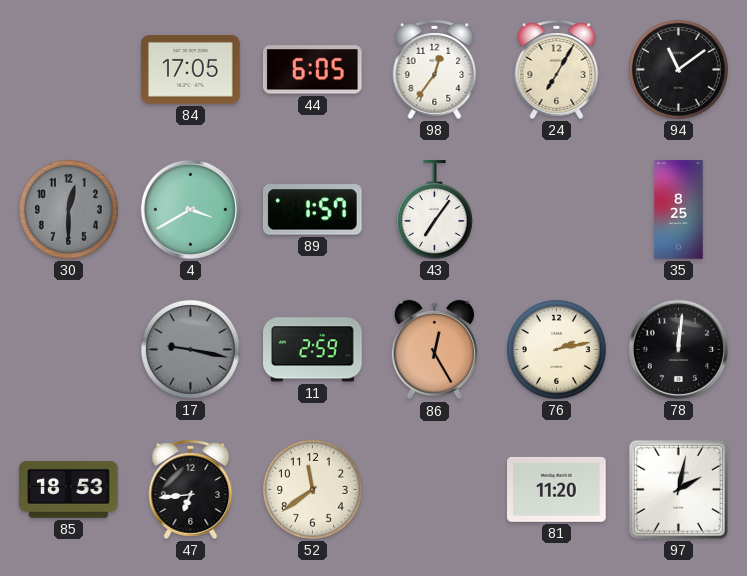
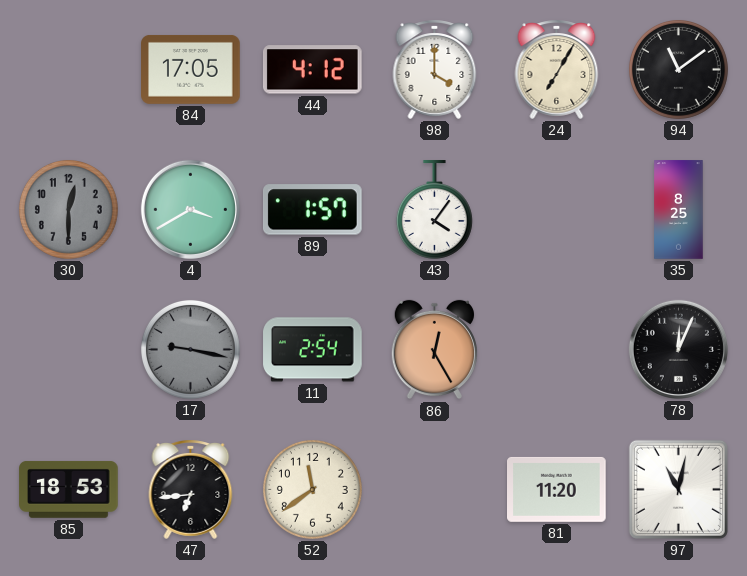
44: 6:05 -> 4:12
98: 12:36 -> 4:00
43: 7:06 -> 4:06
11: 2:59 -> 2:54
76: 2:13 -> none
78: 12:01 -> 12:04
97: 2:02 -> 11:02
